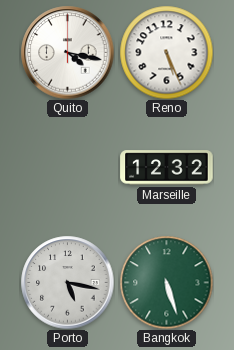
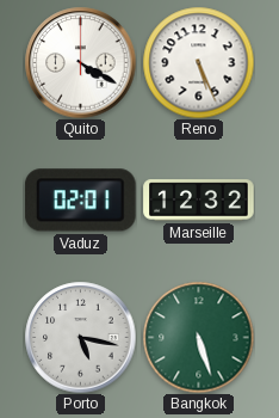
Quito: 4:17 -> 4:20
Vaduz: none -> 02:01
